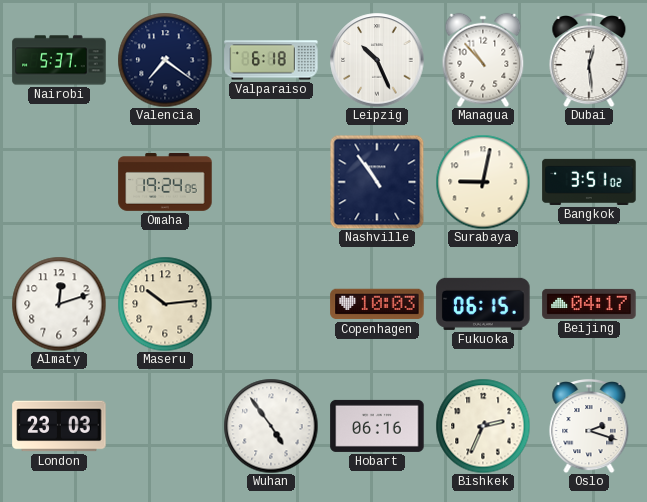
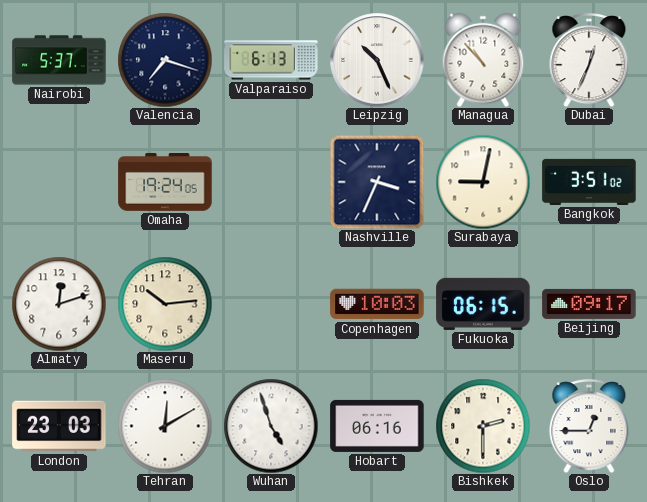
Valencia: 7:21 -> 7:18
Valparaiso: 6:18 -> 6:13
Dubai: 12:29 -> 12:34
Nashville: 10:54 -> 3:34
Beijing: 04:17 -> 09:17
Tehran: none -> 12:10
Wuhan: 4:54 -> 4:57
Bishkek: 2:34 -> 2:30
Oslo: 2:18 -> 12:45
